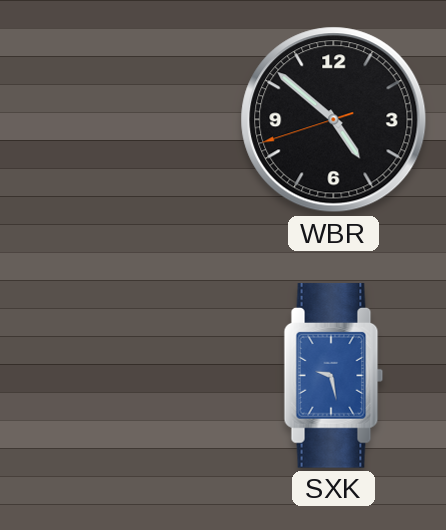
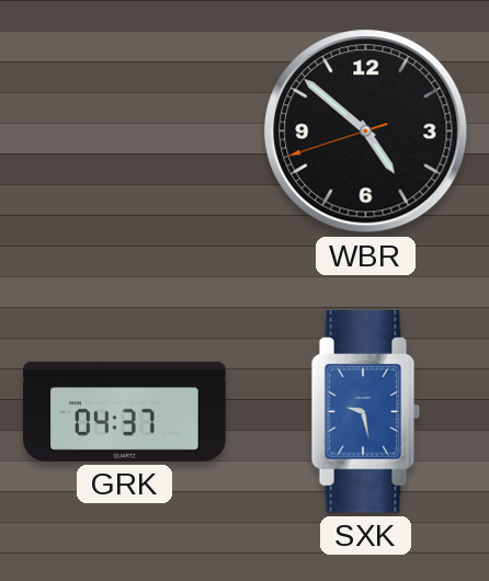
GRK: none -> 04:37
